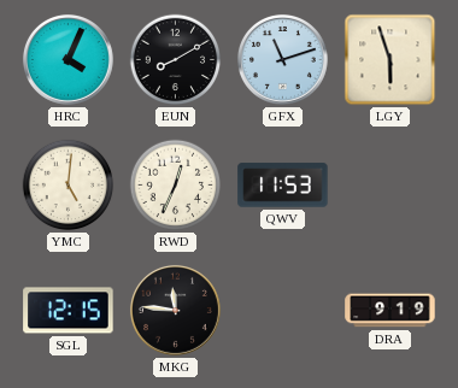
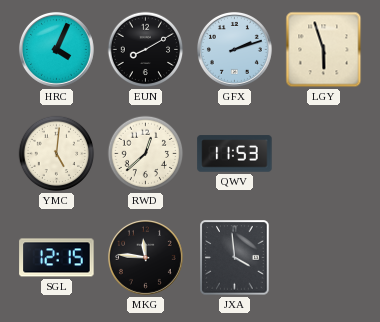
GFX: 11:12 -> 2:12
RWD: 12:34 -> 12:38
JXA: none -> 3:59
DRA: 9:19 -> none
